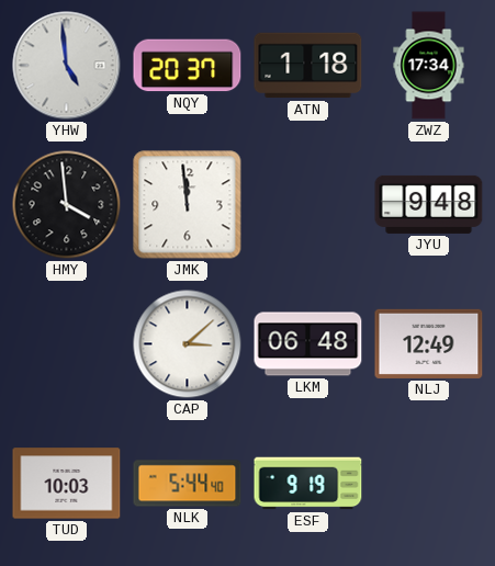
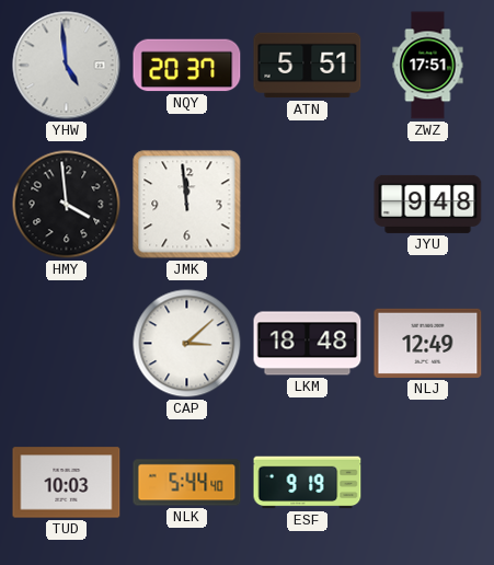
ATN: 1:18 -> 5:51
ZWZ: 17:34 -> 17:51
LKM: 06:48 -> 18:48
